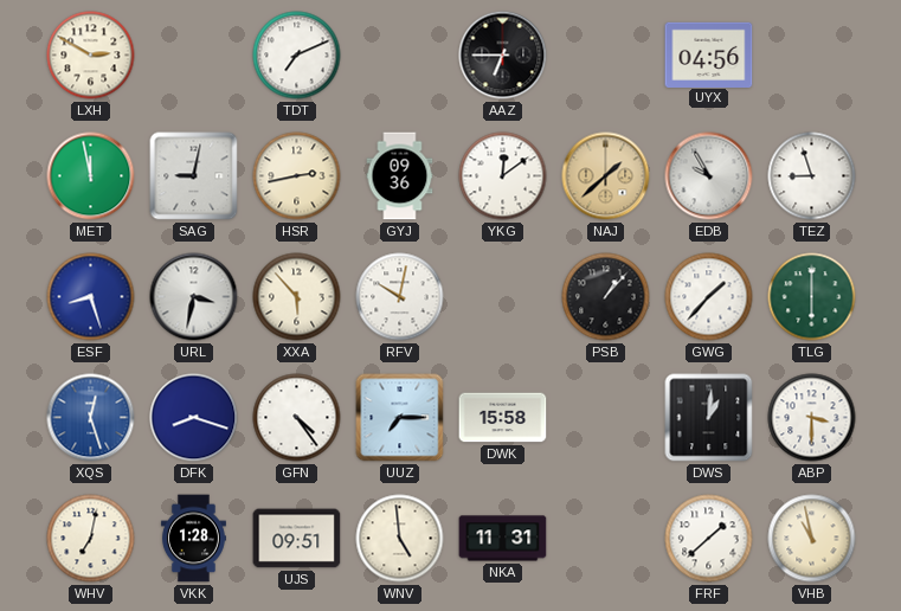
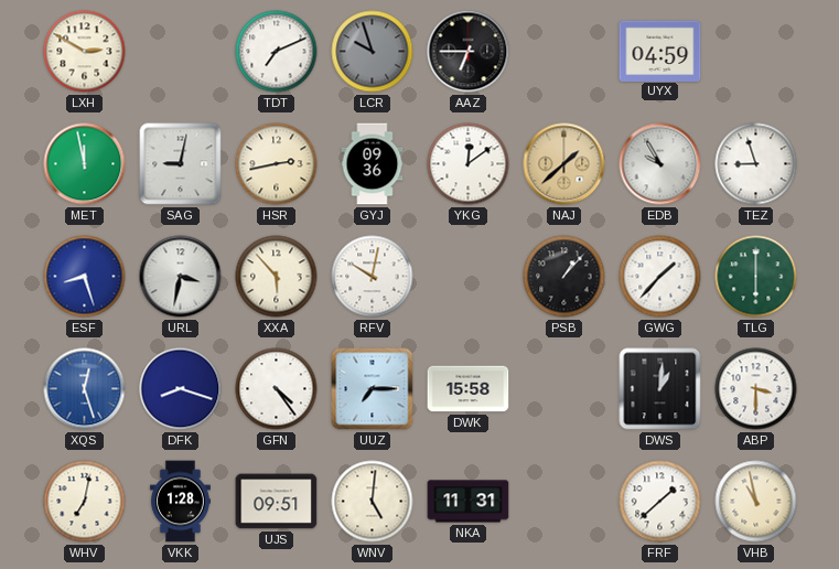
LCR: none -> 9:57
UYX: 04:56 -> 04:59
WNV: 4:59 -> 5:01
